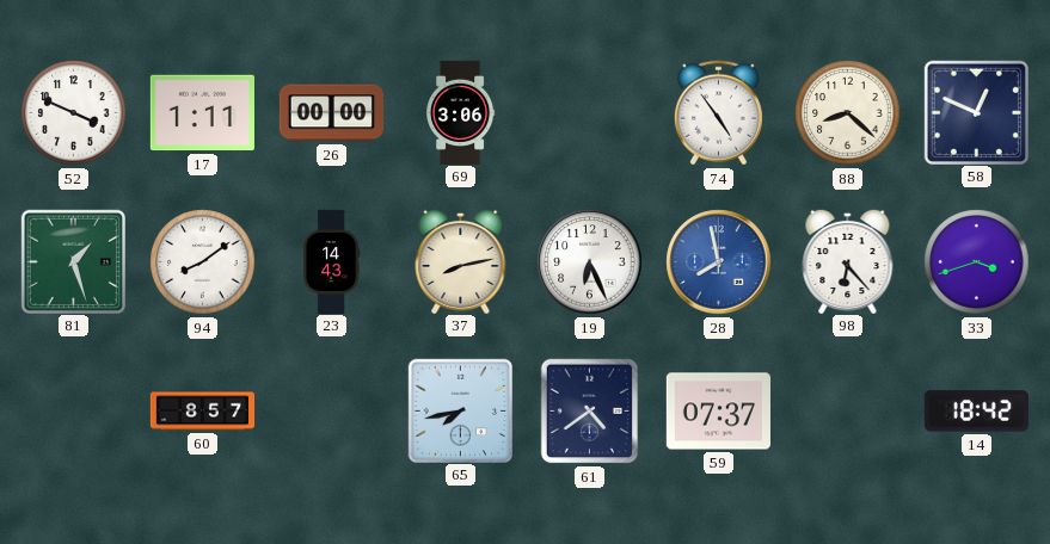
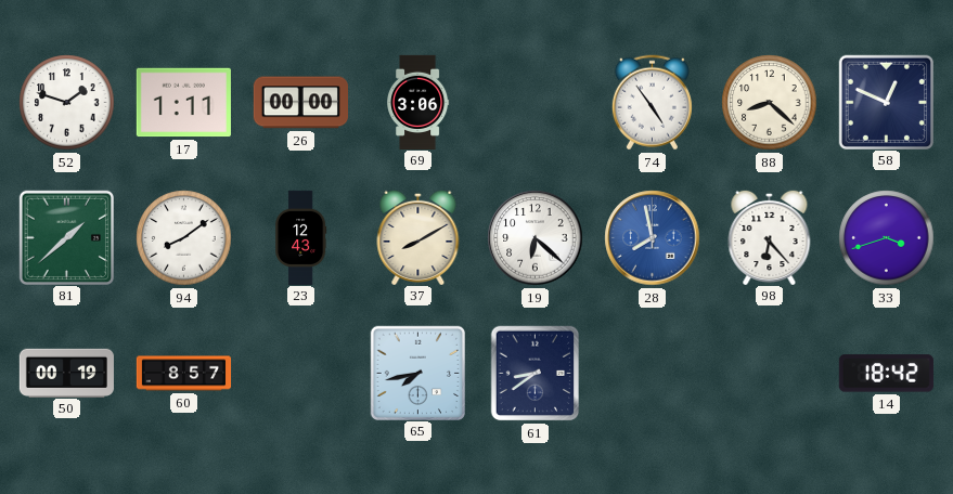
52: 3:49 -> 1:48
81: 1:27 -> 1:38
23: 14:43 -> 12:43
37: 8:13 -> 8:10
19: 6:26 -> 6:22
50: none -> 00:19
61: 4:39 -> 8:39
59: 07:37 -> none
